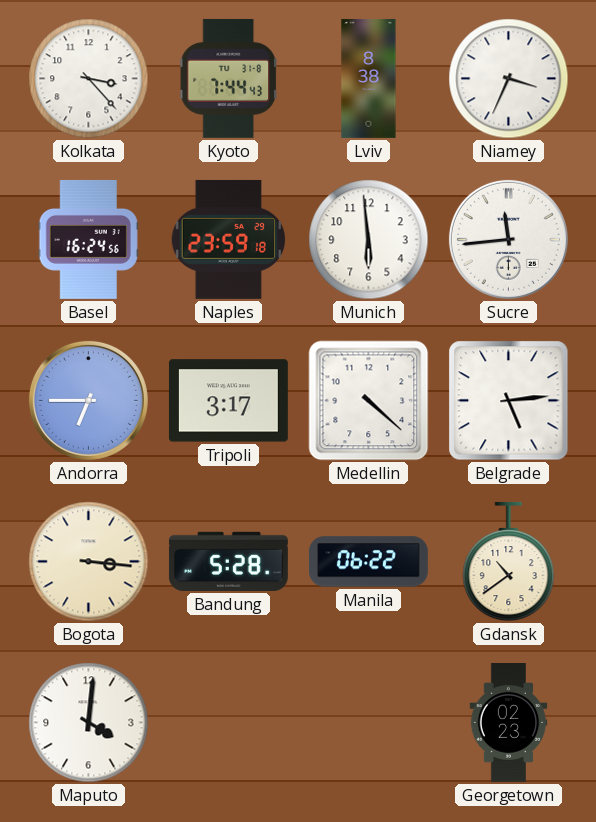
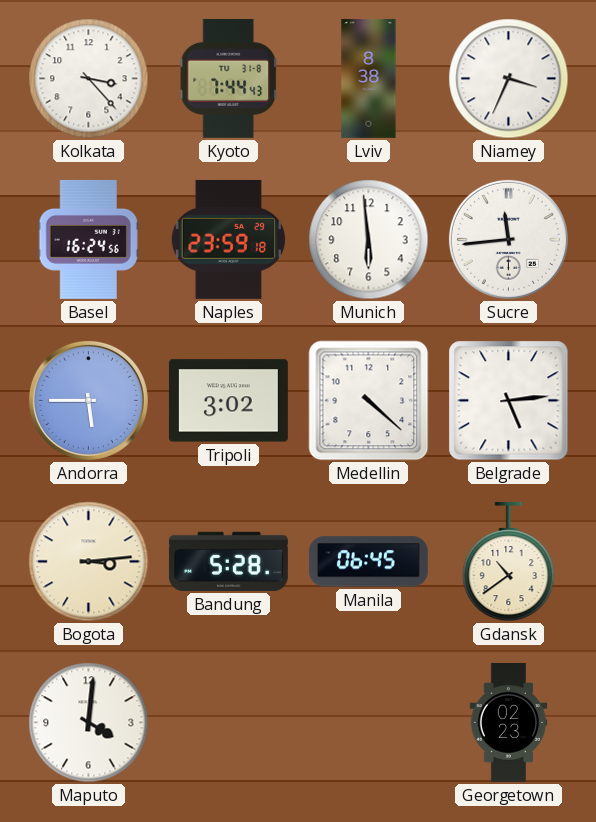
Andorra: 6:45 -> 5:45
Tripoli: 3:17 -> 3:02
Bogota: 3:16 -> 3:14
Manila: 06:22 -> 06:45
